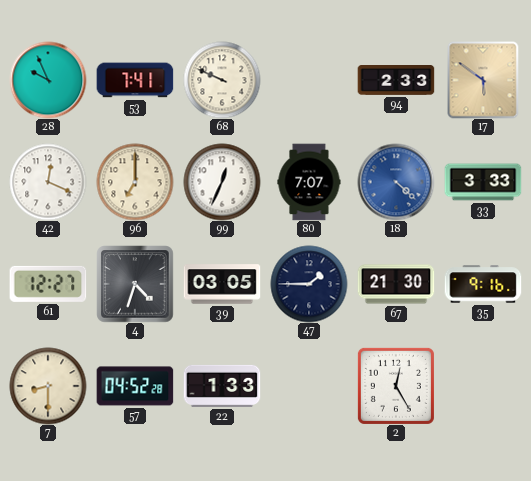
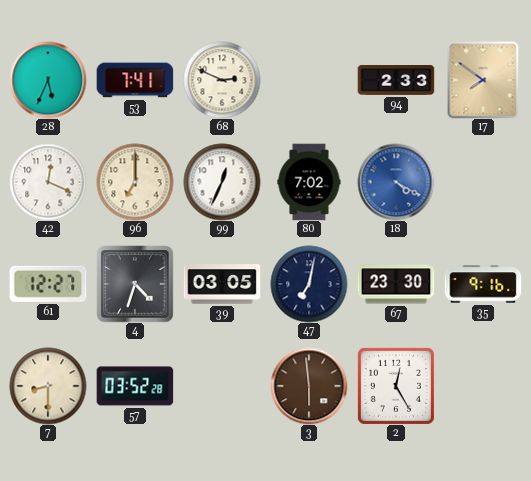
28: 9:56 -> 5:34
68: 9:49 -> 2:49
17: 5:51 -> 7:51
80: 7:07 -> 7:02
18: 4:22 -> 4:20
33: 3:33 -> none
47: 1:45 -> 7:02
67: 21:30 -> 23:30
57: 04:52 -> 03:52
22: 1:33 -> none
3: none -> 5:59
